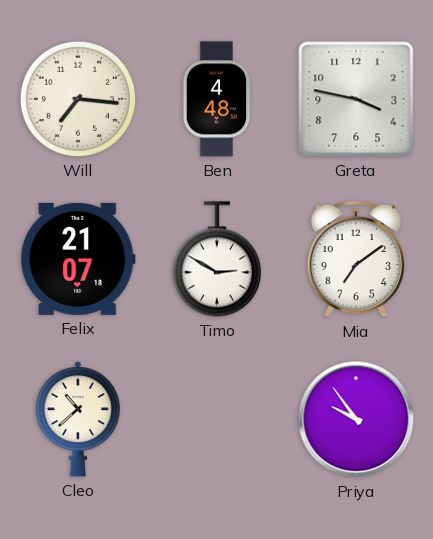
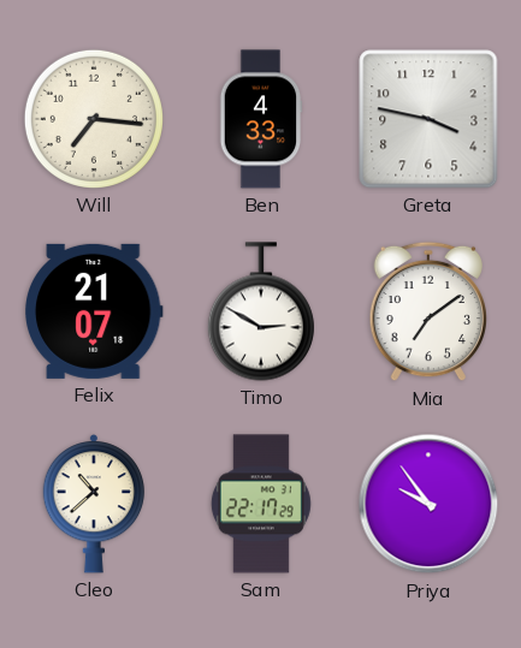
Ben: 4:48 -> 4:33
Sam: none -> 22:17
